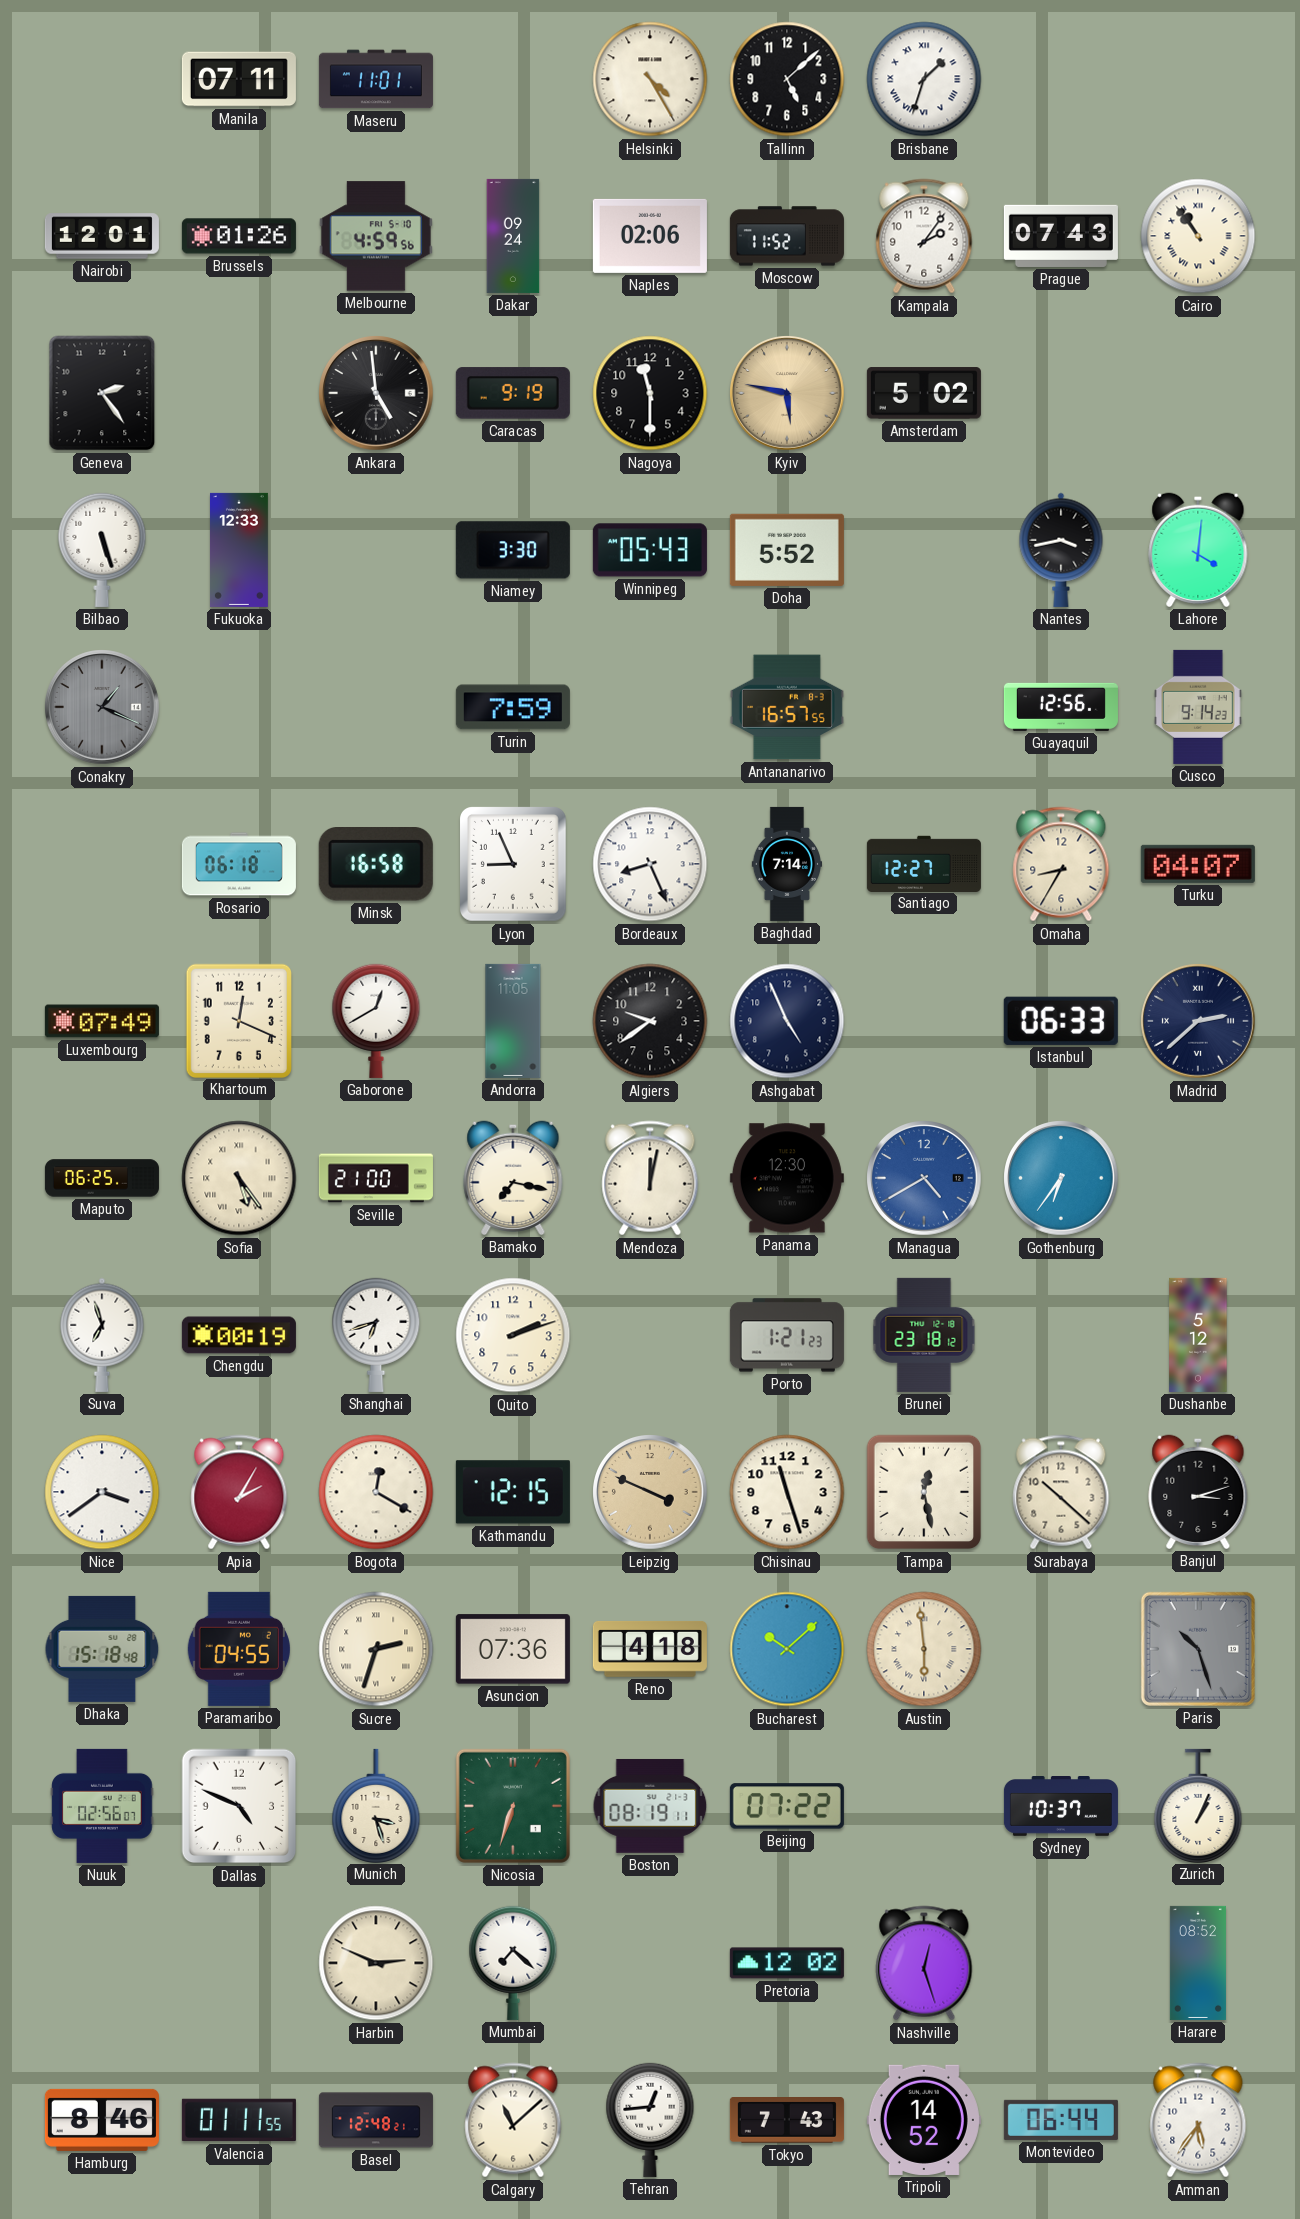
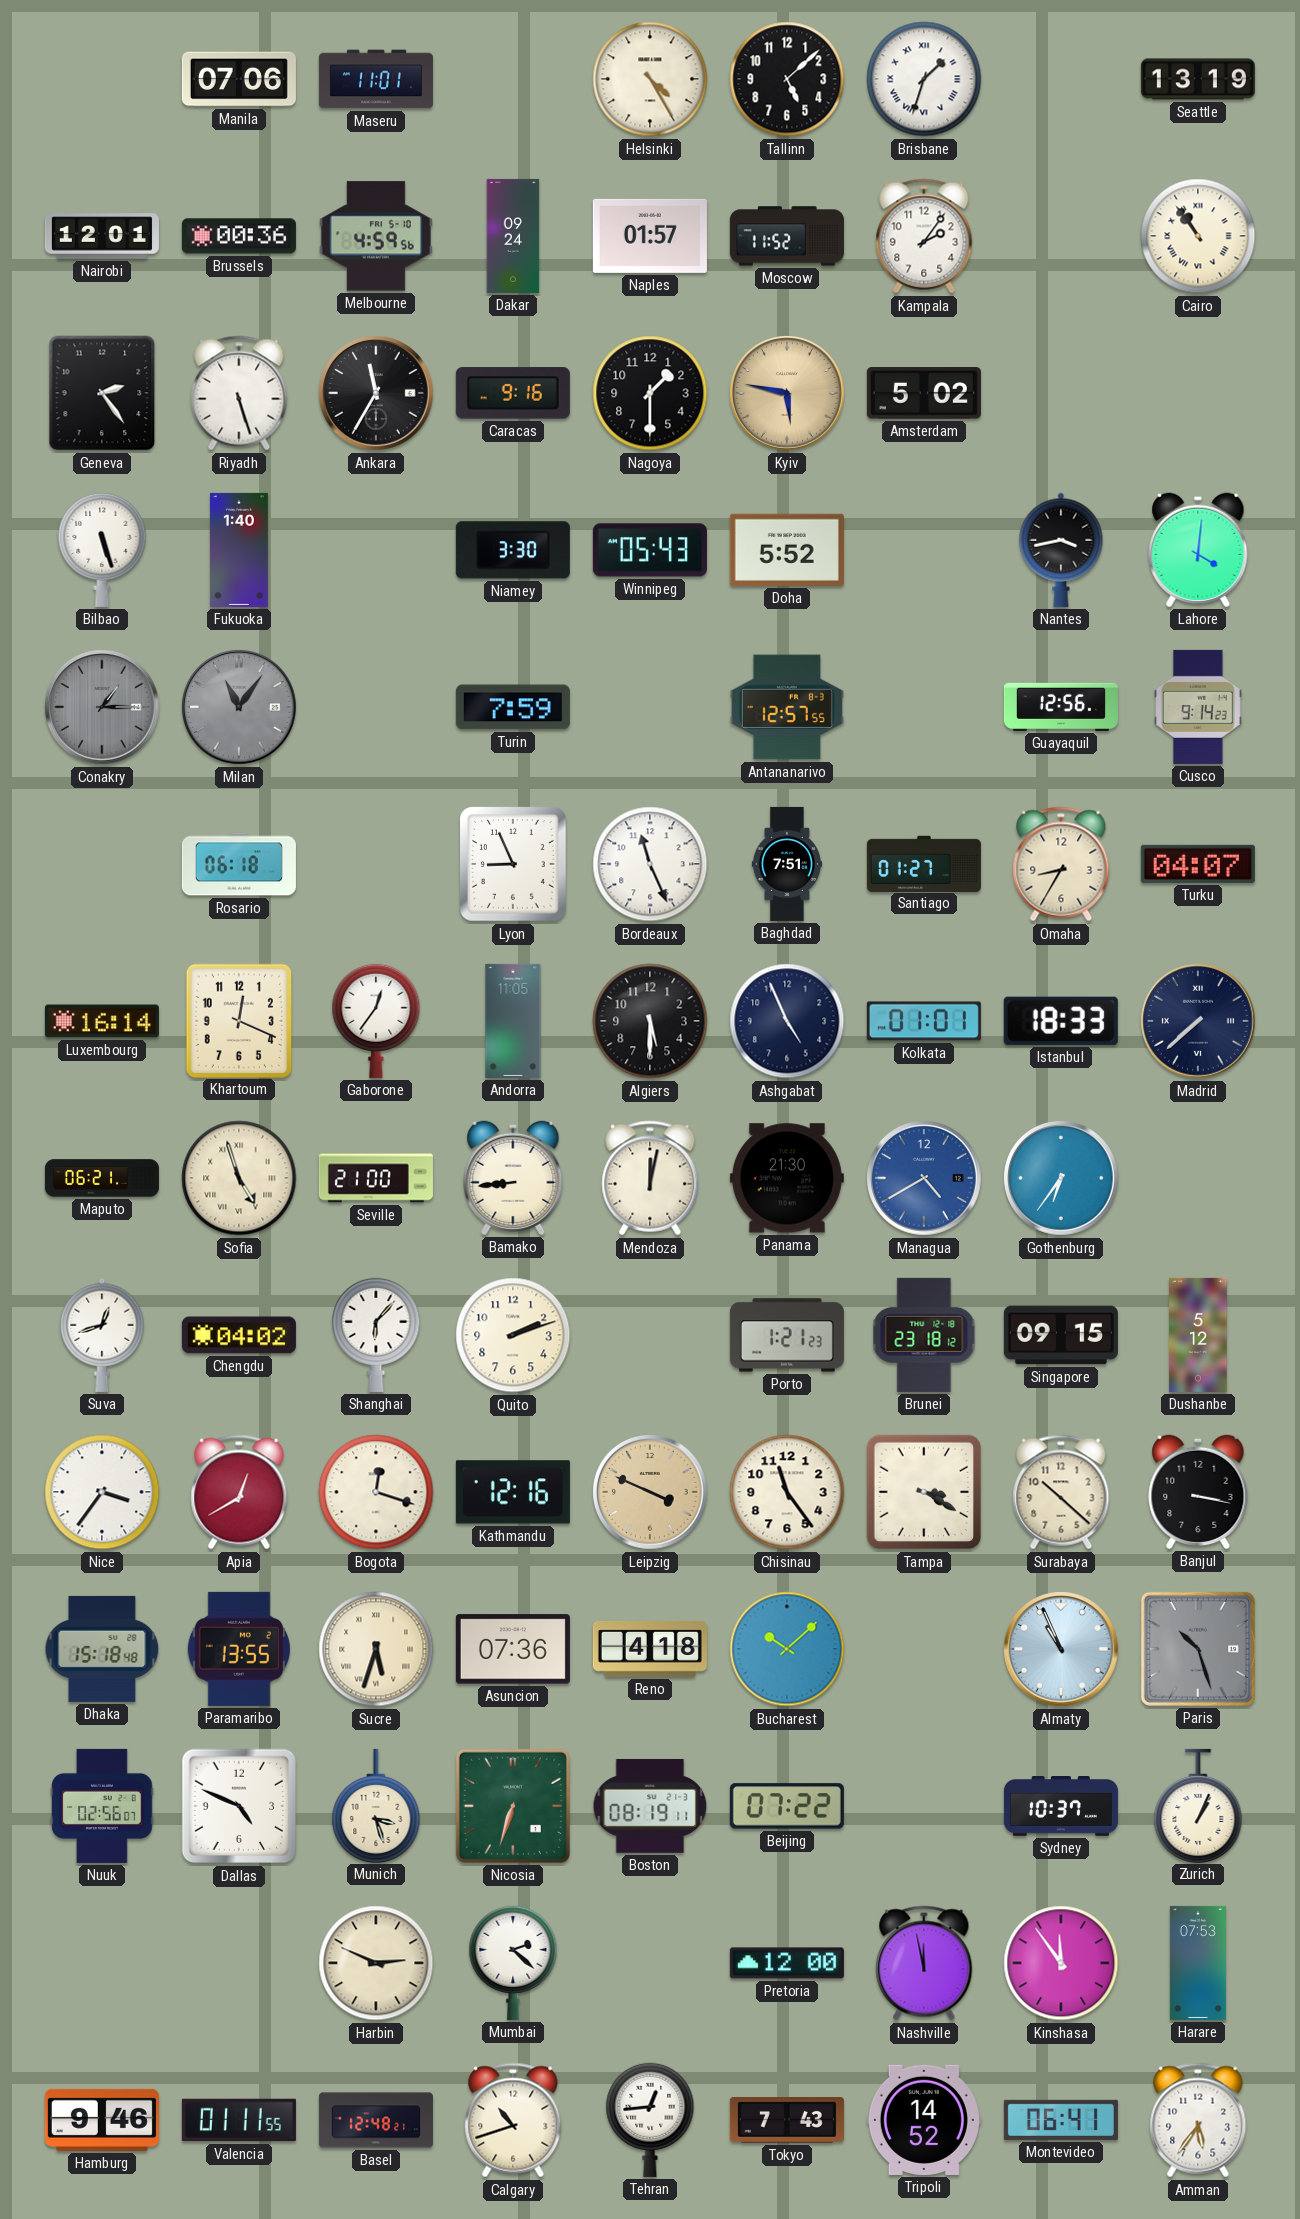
Manila: 07:11 -> 07:06
Seattle: none -> 13:19
Brussels: 01:26 -> 00:36
Naples: 02:06 -> 01:57
Prague: 07:43 -> none
Riyadh: none -> 5:27
Ankara: 4:59 -> 11:35
Caracas: 9:19 -> 9:16
Nagoya: 11:30 -> 1:30
Fukuoka: 12:33 -> 1:40
Conakry: 1:19 -> 1:15
Milan: none -> 11:06
Antananarivo: 16:57 -> 12:57
Minsk: 16:58 -> none
Bordeaux: 8:26 -> 11:26
Baghdad: 7:14 -> 7:51
Santiago: 12:27 -> 01:27
Luxembourg: 07:49 -> 16:14
Gaborone: 12:40 -> 12:36
Algiers: 9:39 -> 5:30
Kolkata: none -> 01:01
Istanbul: 06:33 -> 18:33
Madrid: 2:38 -> 7:38
Maputo: 06:25 -> 06:21
Sofia: 5:24 -> 4:57
Bamako: 7:17 -> 8:44
Panama: 12:30 -> 21:30
Suva: 6:57 -> 12:42
Chengdu: 00:19 -> 04:02
Shanghai: 6:42 -> 6:07
Singapore: none -> 09:15
Nice: 3:39 -> 3:36
Apia: 2:05 -> 12:40
Bogota: 12:20 -> 12:18
Kathmandu: 12:15 -> 12:16
Chisinau: 11:27 -> 11:24
Tampa: 12:28 -> 3:20
Banjul: 3:12 -> 3:17
Paramaribo: 04:55 -> 13:55
Sucre: 2:33 -> 5:33
Austin: 5:59 -> none
Almaty: none -> 10:56
Mumbai: 7:22 -> 2:22
Pretoria: 12:02 -> 12:00
Nashville: 12:27 -> 11:58
Kinshasa: none -> 11:54
Harare: 08:52 -> 07:53
Hamburg: 8:46 -> 9:46
Calgary: 11:08 -> 10:42
Montevideo: 06:44 -> 06:41
